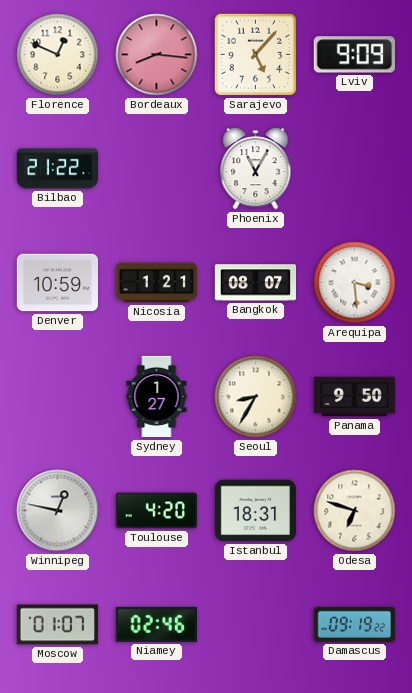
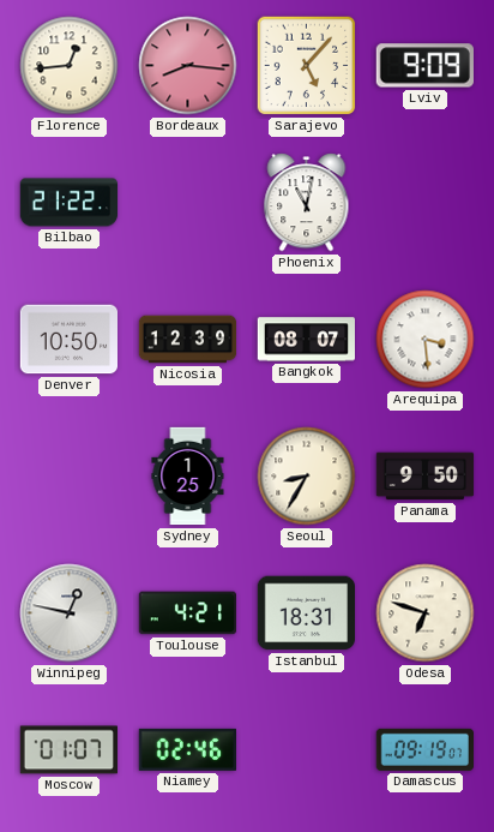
Florence: 12:49 -> 12:44
Phoenix: 11:05 -> 11:02
Denver: 10:59 -> 10:50
Nicosia: 1:21 -> 12:39
Sydney: 1:27 -> 1:25
Toulouse: 4:20 -> 4:21
Damascus: 09:19:22 -> 09:19:07
